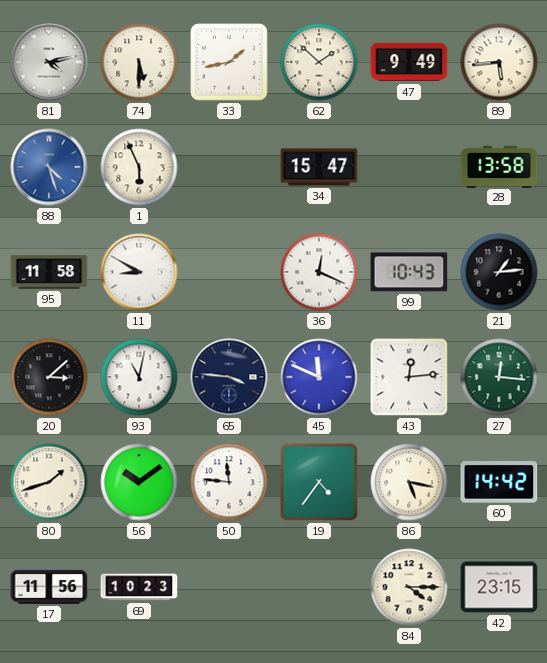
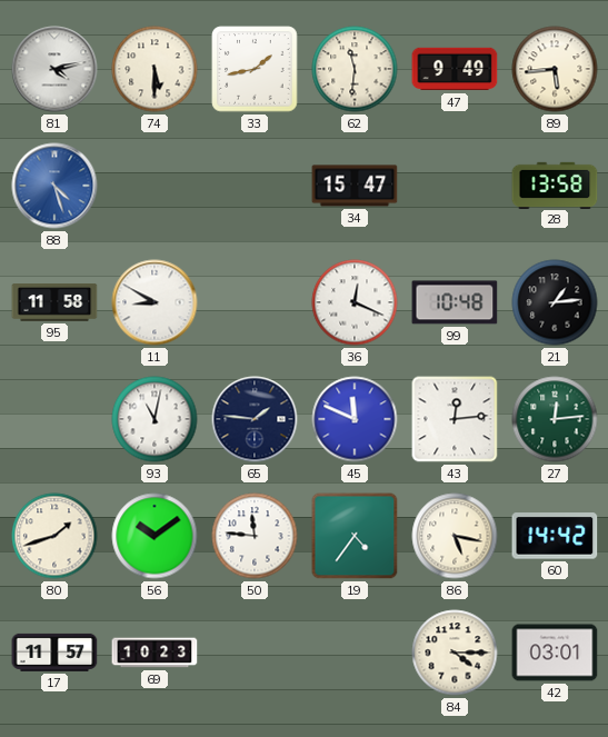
62: 1:52 -> 11:31
1: 5:56 -> none
99: 10:43 -> 10:48
20: 3:08 -> none
65: 3:46 -> 1:46
27: 12:16 -> 12:14
17: 11:56 -> 11:57
42: 23:15 -> 03:01
